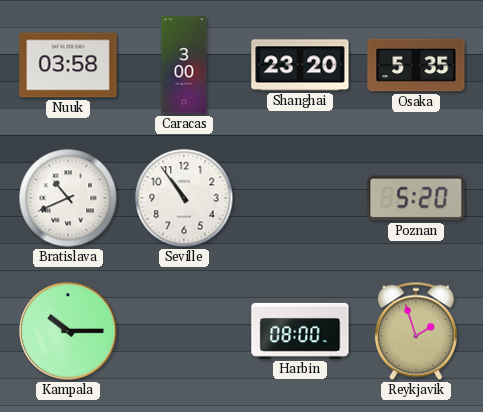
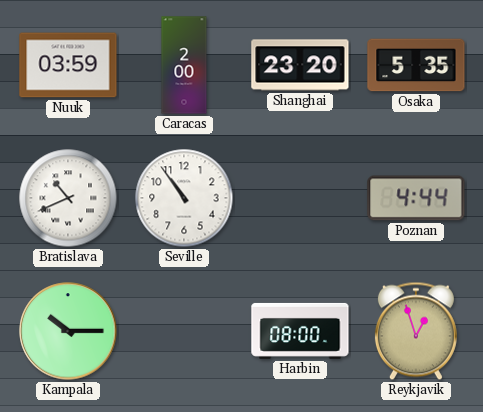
Nuuk: 03:58 -> 03:59
Caracas: 3:00 -> 2:00
Poznan: 5:20 -> 4:44
Reykjavik: 1:57 -> 12:57
